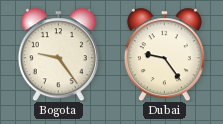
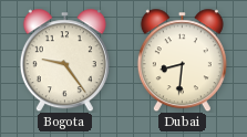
Dubai: 9:24 -> 8:31
